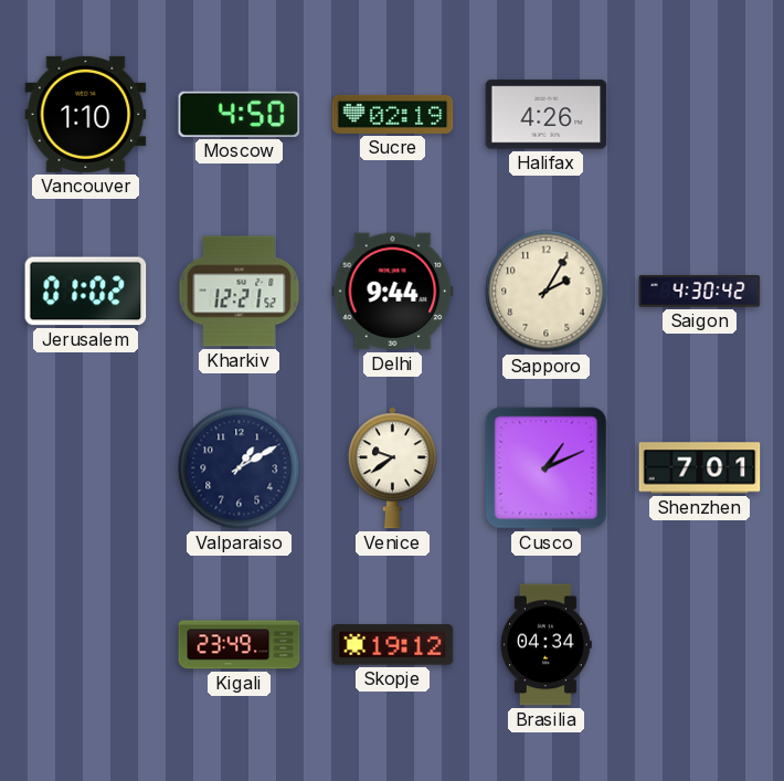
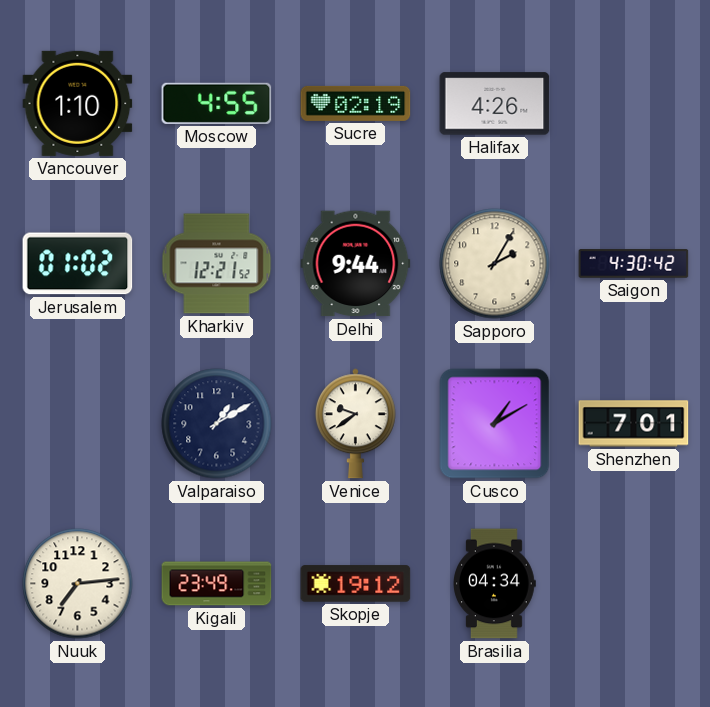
Moscow: 4:50 -> 4:55
Cusco: 1:11 -> 1:10
Nuuk: none -> 7:14
